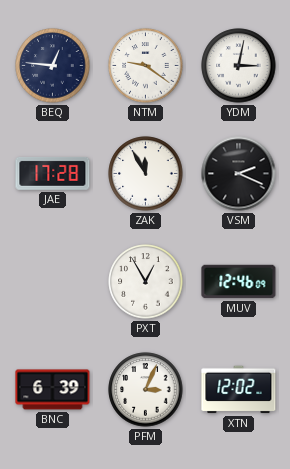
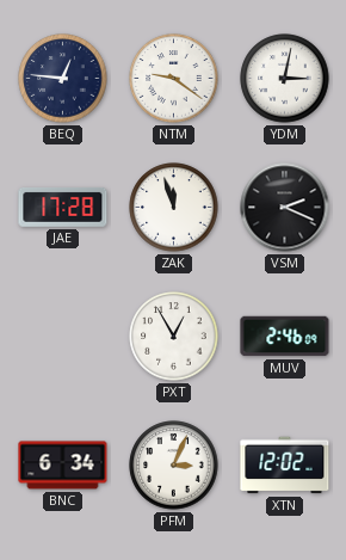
ZAK: 11:55 -> 11:57
MUV: 12:46 -> 2:46
BNC: 6:39 -> 6:34
